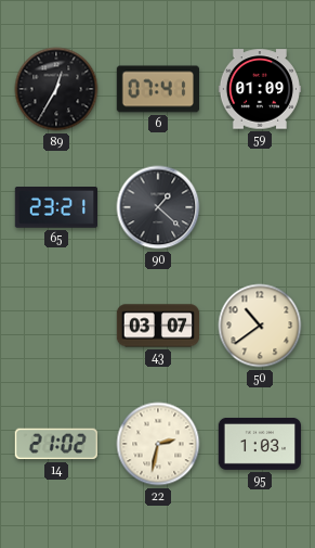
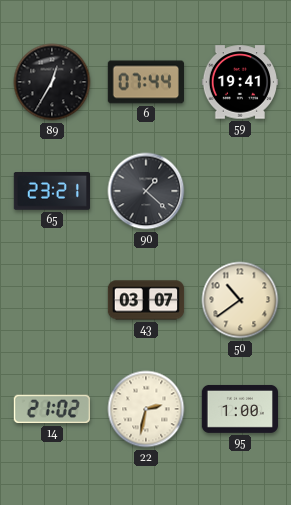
6: 07:41 -> 07:44
59: 01:09 -> 19:41
95: 1:03 -> 1:00
